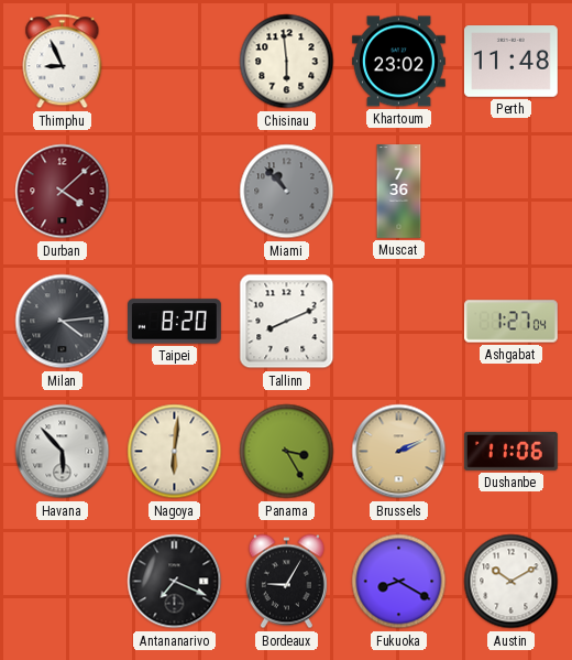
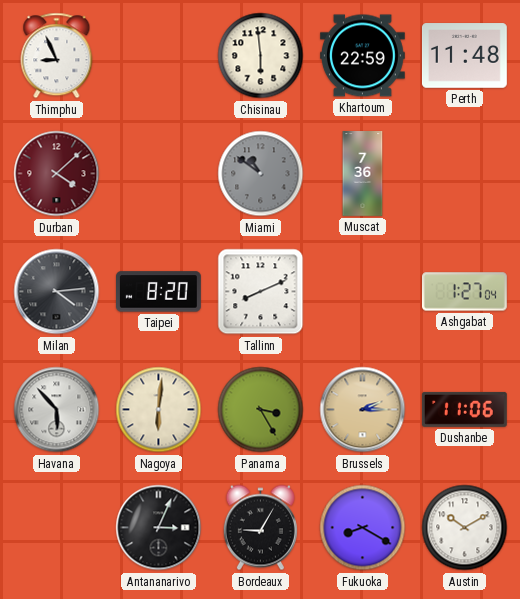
Khartoum: 23:02 -> 22:59
Miami: 10:53 -> 10:51
Brussels: 2:11 -> 2:15
Antananarivo: 7:19 -> 3:04
